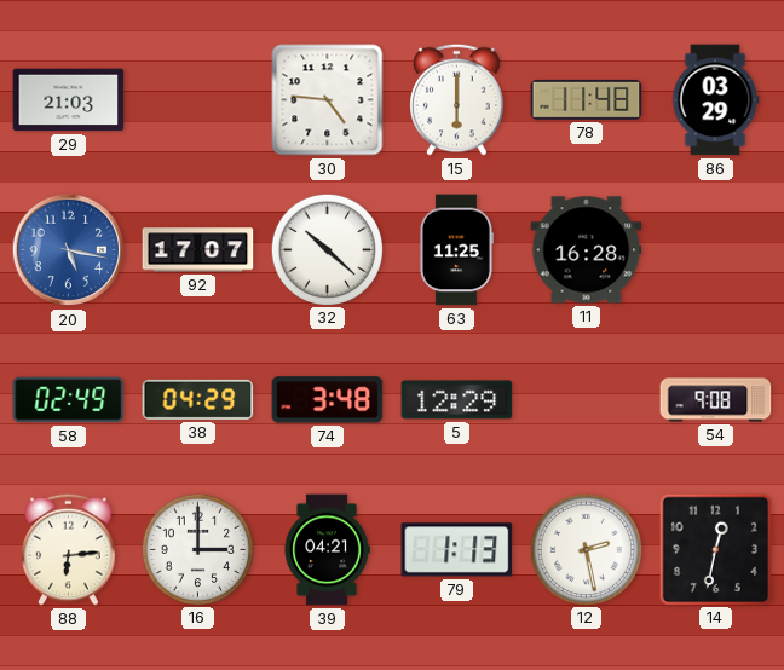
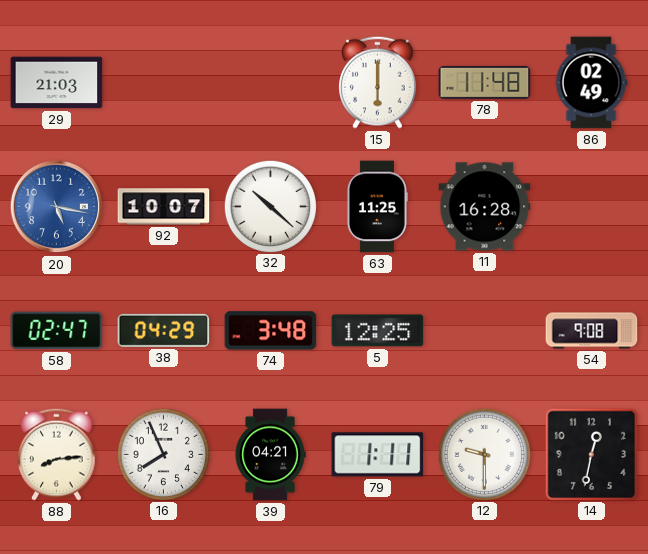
30: 4:46 -> none
86: 03:29 -> 02:49
92: 17:07 -> 10:07
58: 02:49 -> 02:47
5: 12:29 -> 12:25
88: 6:14 -> 8:14
16: 3:00 -> 7:56
79: 1:13 -> 1:11
12: 2:28 -> 9:30
